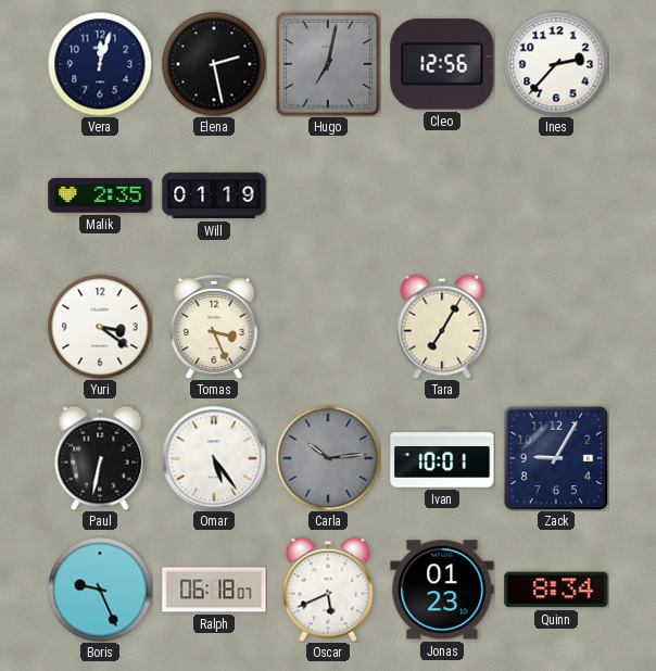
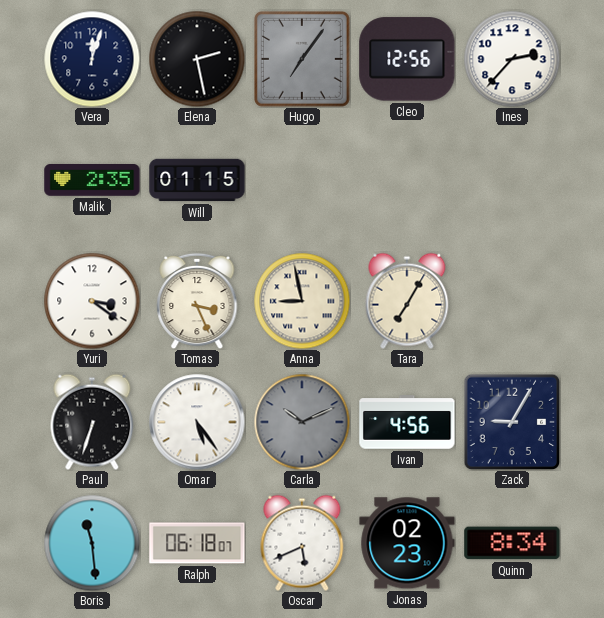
Hugo: 7:02 -> 7:06
Will: 01:19 -> 01:15
Anna: none -> 8:58
Paul: 6:32 -> 6:33
Carla: 10:14 -> 10:11
Ivan: 10:01 -> 4:56
Boris: 9:26 -> 11:29
Jonas: 01:23 -> 02:23
